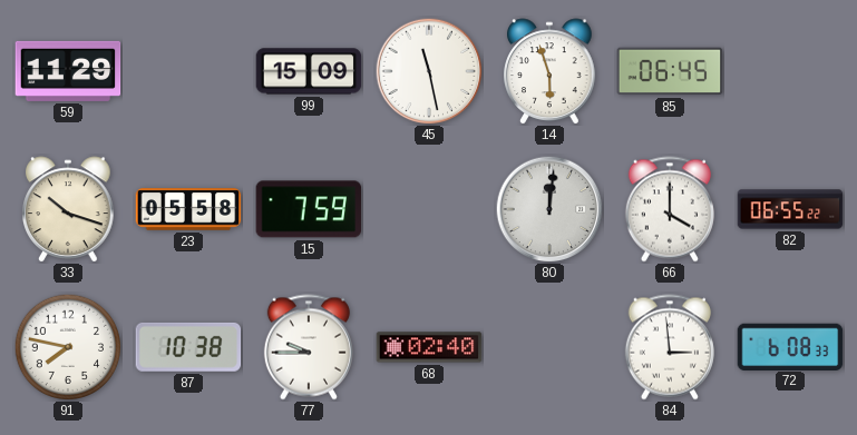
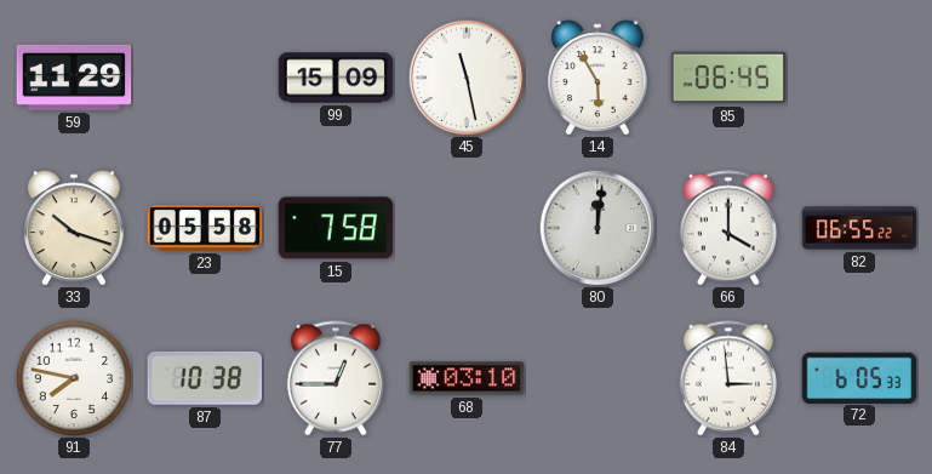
14: 5:57 -> 5:55
15: 7:59 -> 7:58
77: 9:45 -> 12:45
68: 02:40 -> 03:10
72: 6:08 -> 6:05
